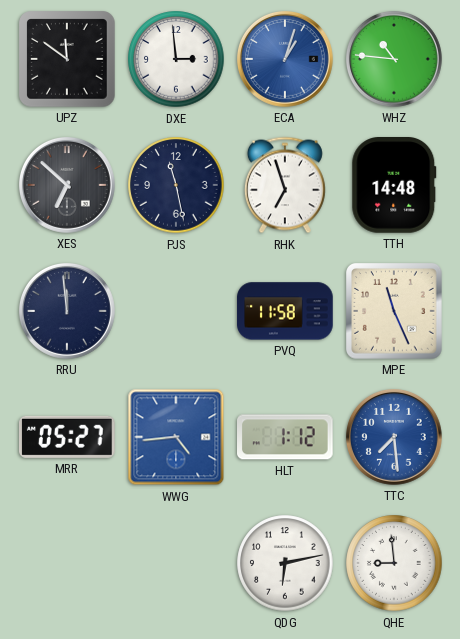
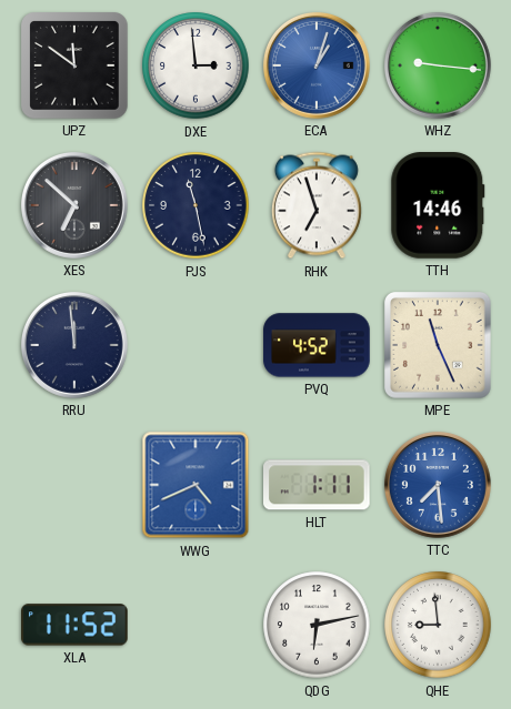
WHZ: 10:46 -> 9:16
TTH: 14:48 -> 14:46
PVQ: 11:58 -> 4:52
MRR: 05:27 -> none
WWG: 4:44 -> 4:41
HLT: 1:12 -> 1:11
XLA: none -> 11:52
